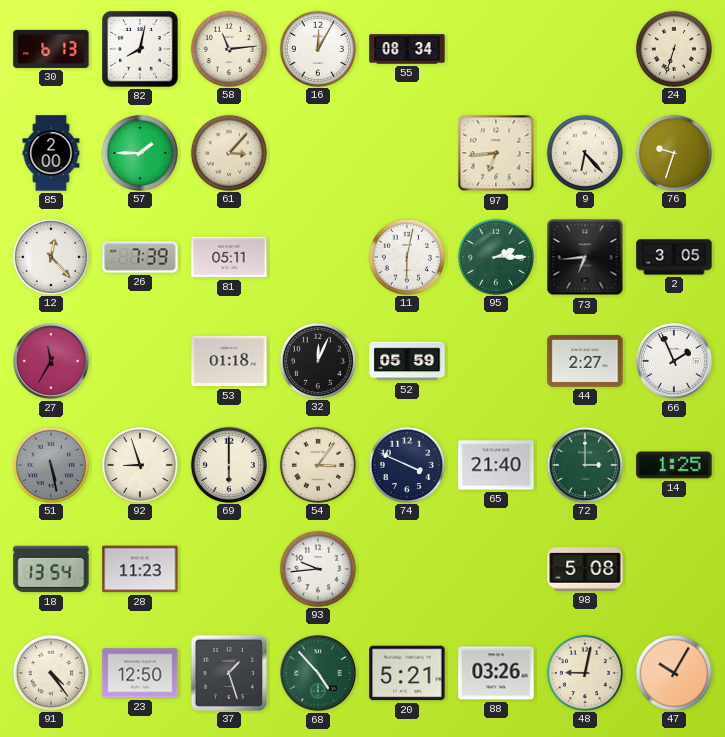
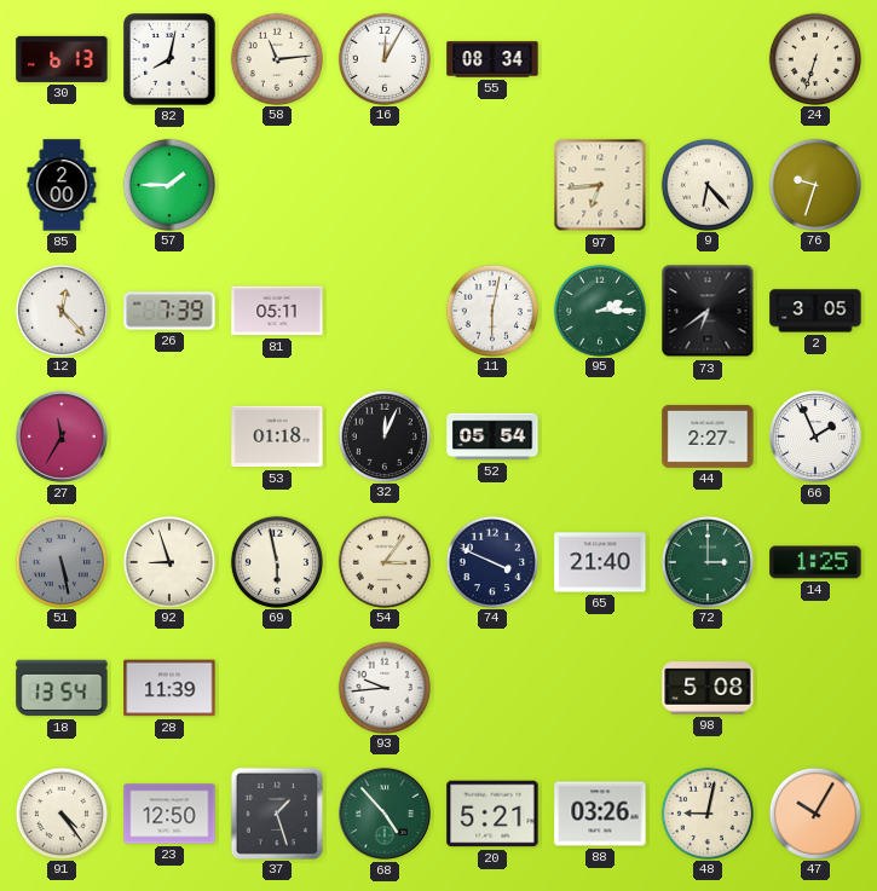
61: 3:07 -> none
73: 6:44 -> 6:39
52: 05:59 -> 05:54
69: 6:00 -> 5:58
28: 11:23 -> 11:39
